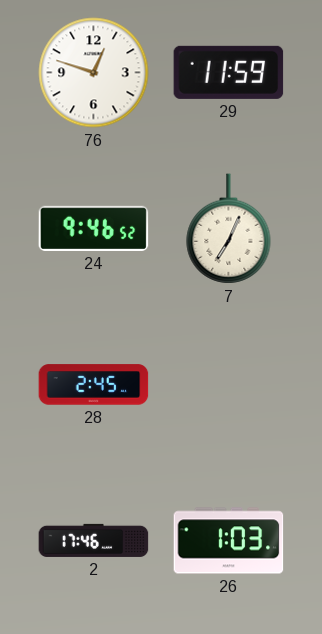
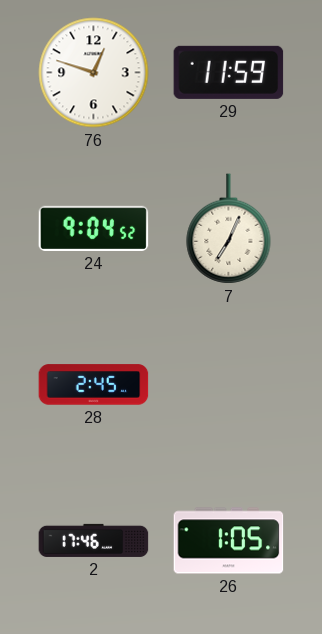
24: 9:46 -> 9:04
26: 1:03 -> 1:05
